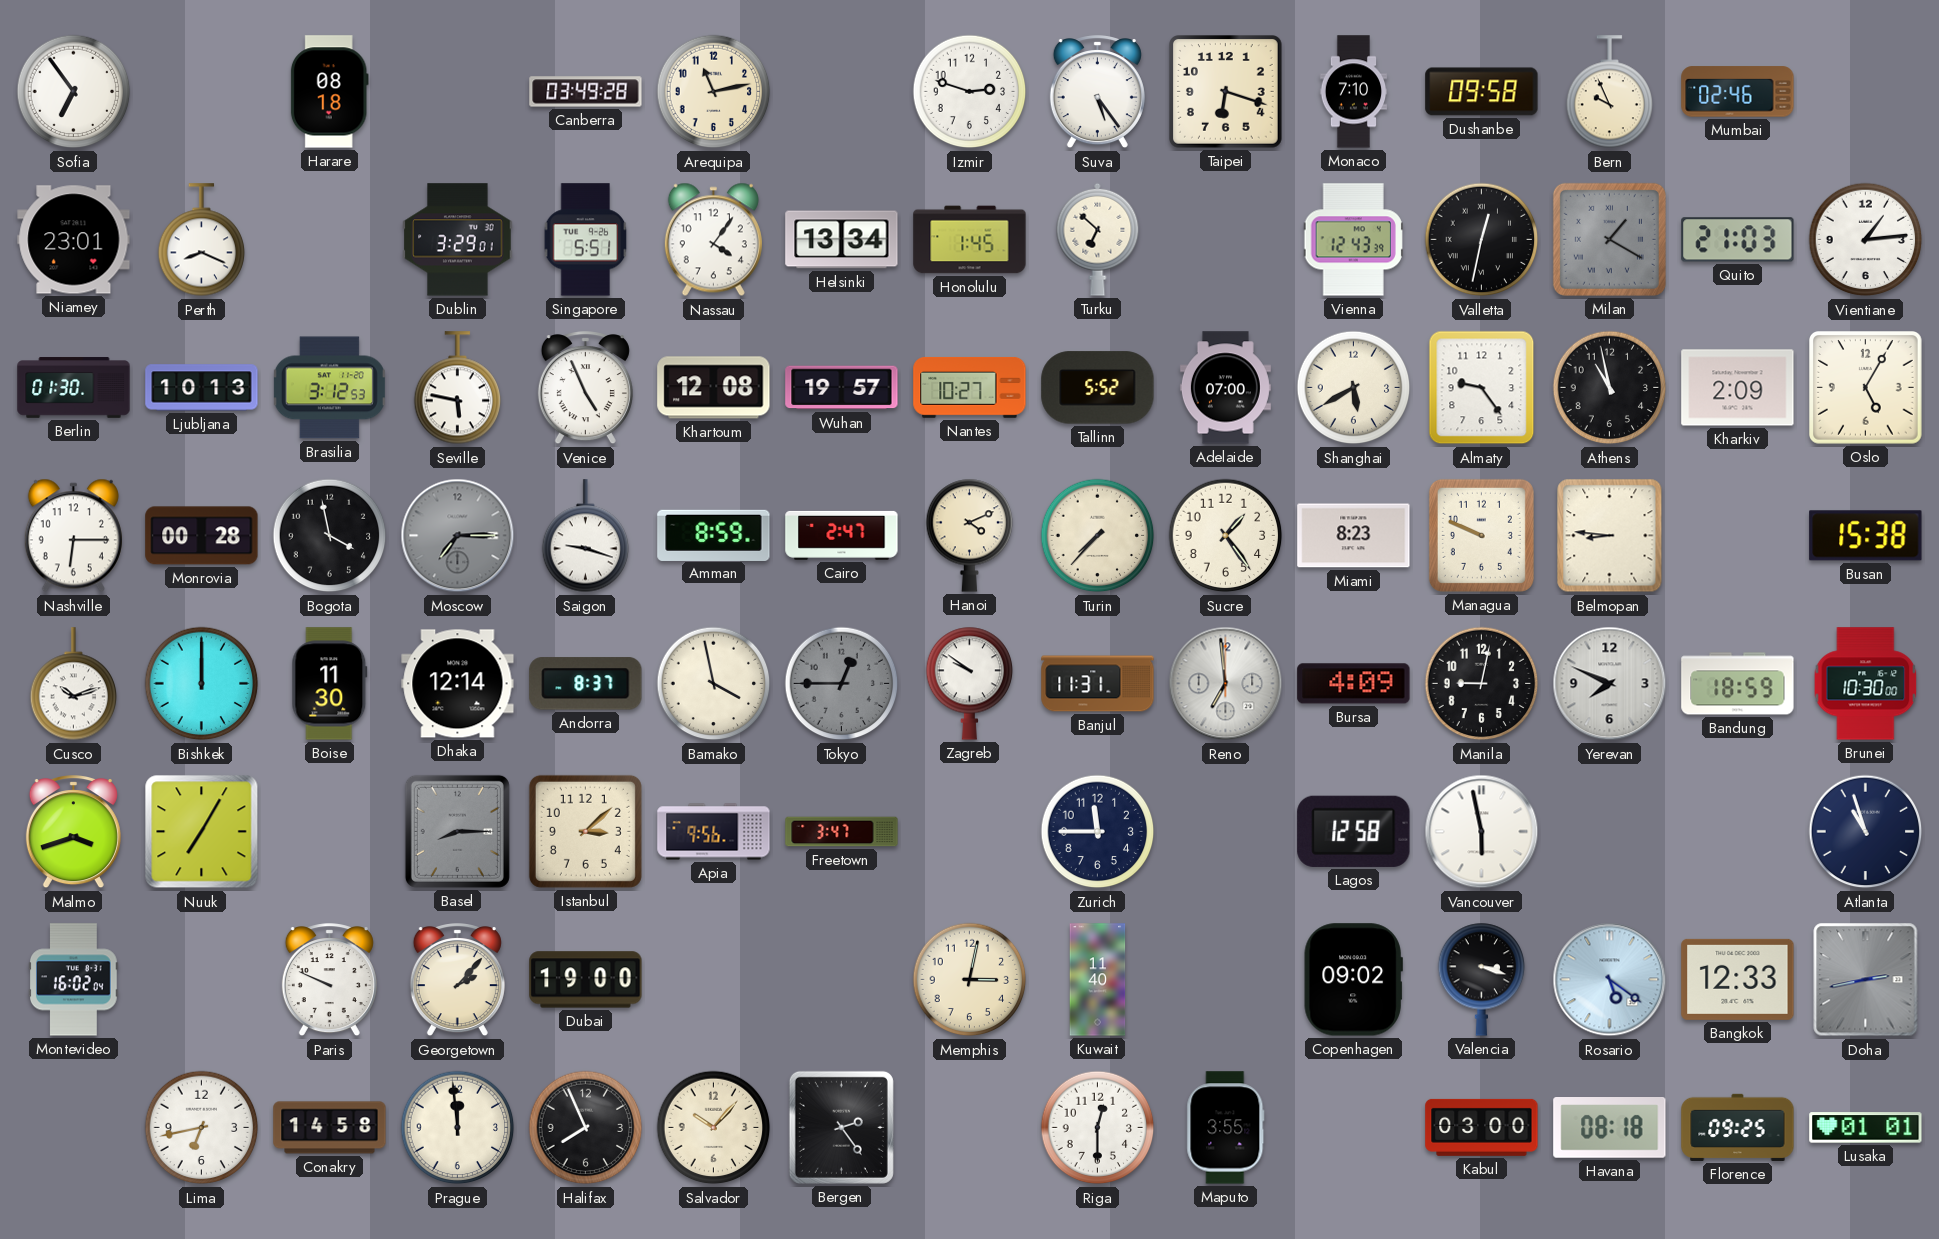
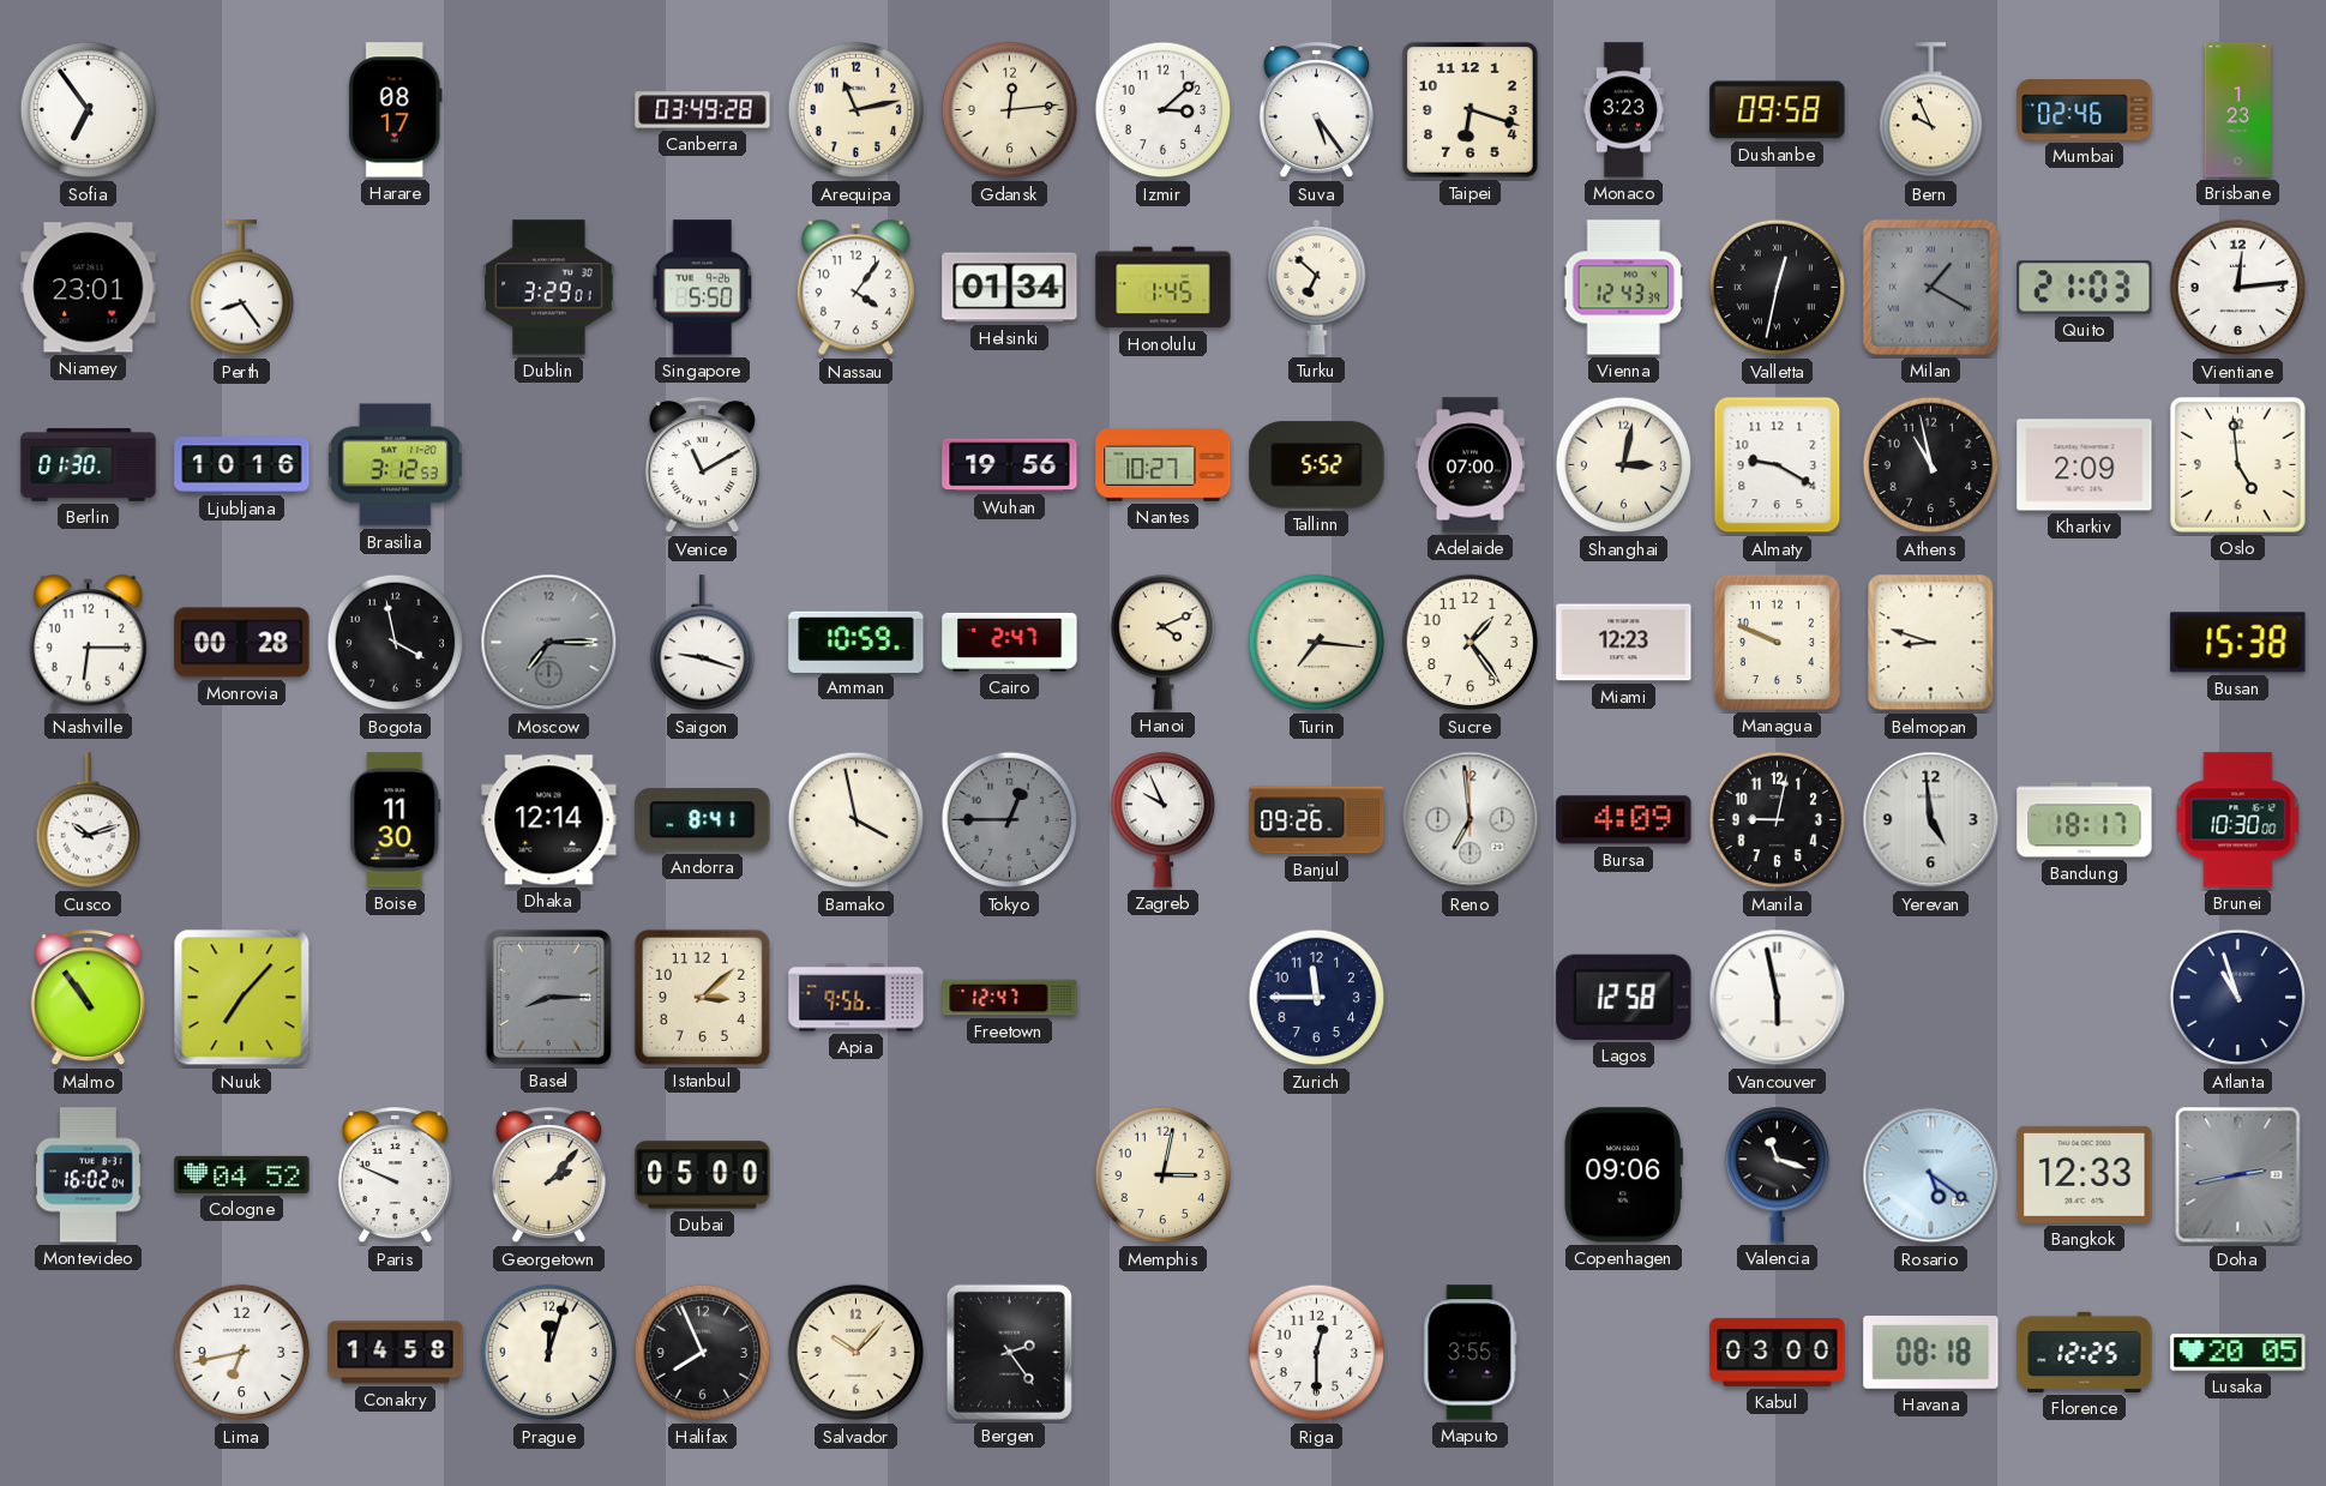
Harare: 08:18 -> 08:17
Gdansk: none -> 12:14
Izmir: 2:48 -> 3:08
Monaco: 7:10 -> 3:23
Brisbane: none -> 1:23
Perth: 8:19 -> 8:24
Singapore: 5:51 -> 5:50
Helsinki: 13:34 -> 01:34
Vientiane: 1:14 -> 12:14
Ljubljana: 10:13 -> 10:16
Seville: 5:47 -> none
Venice: 4:56 -> 11:10
Khartoum: 12:08 -> none
Wuhan: 19:57 -> 19:56
Shanghai: 5:40 -> 3:02
Almaty: 9:24 -> 9:20
Oslo: 5:05 -> 4:59
Amman: 8:59 -> 10:59
Turin: 7:37 -> 7:16
Miami: 8:23 -> 12:23
Belmopan: 8:46 -> 8:48
Bishkek: 12:00 -> none
Andorra: 8:37 -> 8:41
Zagreb: 9:51 -> 9:56
Banjul: 11:31 -> 09:26
Yerevan: 7:49 -> 4:59
Bandung: 18:59 -> 18:17
Malmo: 3:42 -> 10:54
Nuuk: 7:05 -> 7:07
Freetown: 3:47 -> 12:47
Cologne: none -> 04:52
Dubai: 19:00 -> 05:00
Kuwait: 11:40 -> none
Copenhagen: 09:02 -> 09:06
Valencia: 3:18 -> 11:18
Prague: 11:59 -> 12:03
Florence: 09:25 -> 12:25
Lusaka: 01:01 -> 20:05
